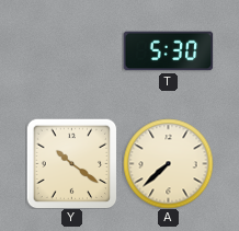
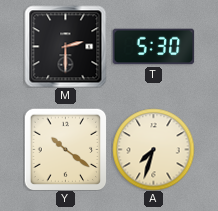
M: none -> 2:30
A: 7:38 -> 7:33
